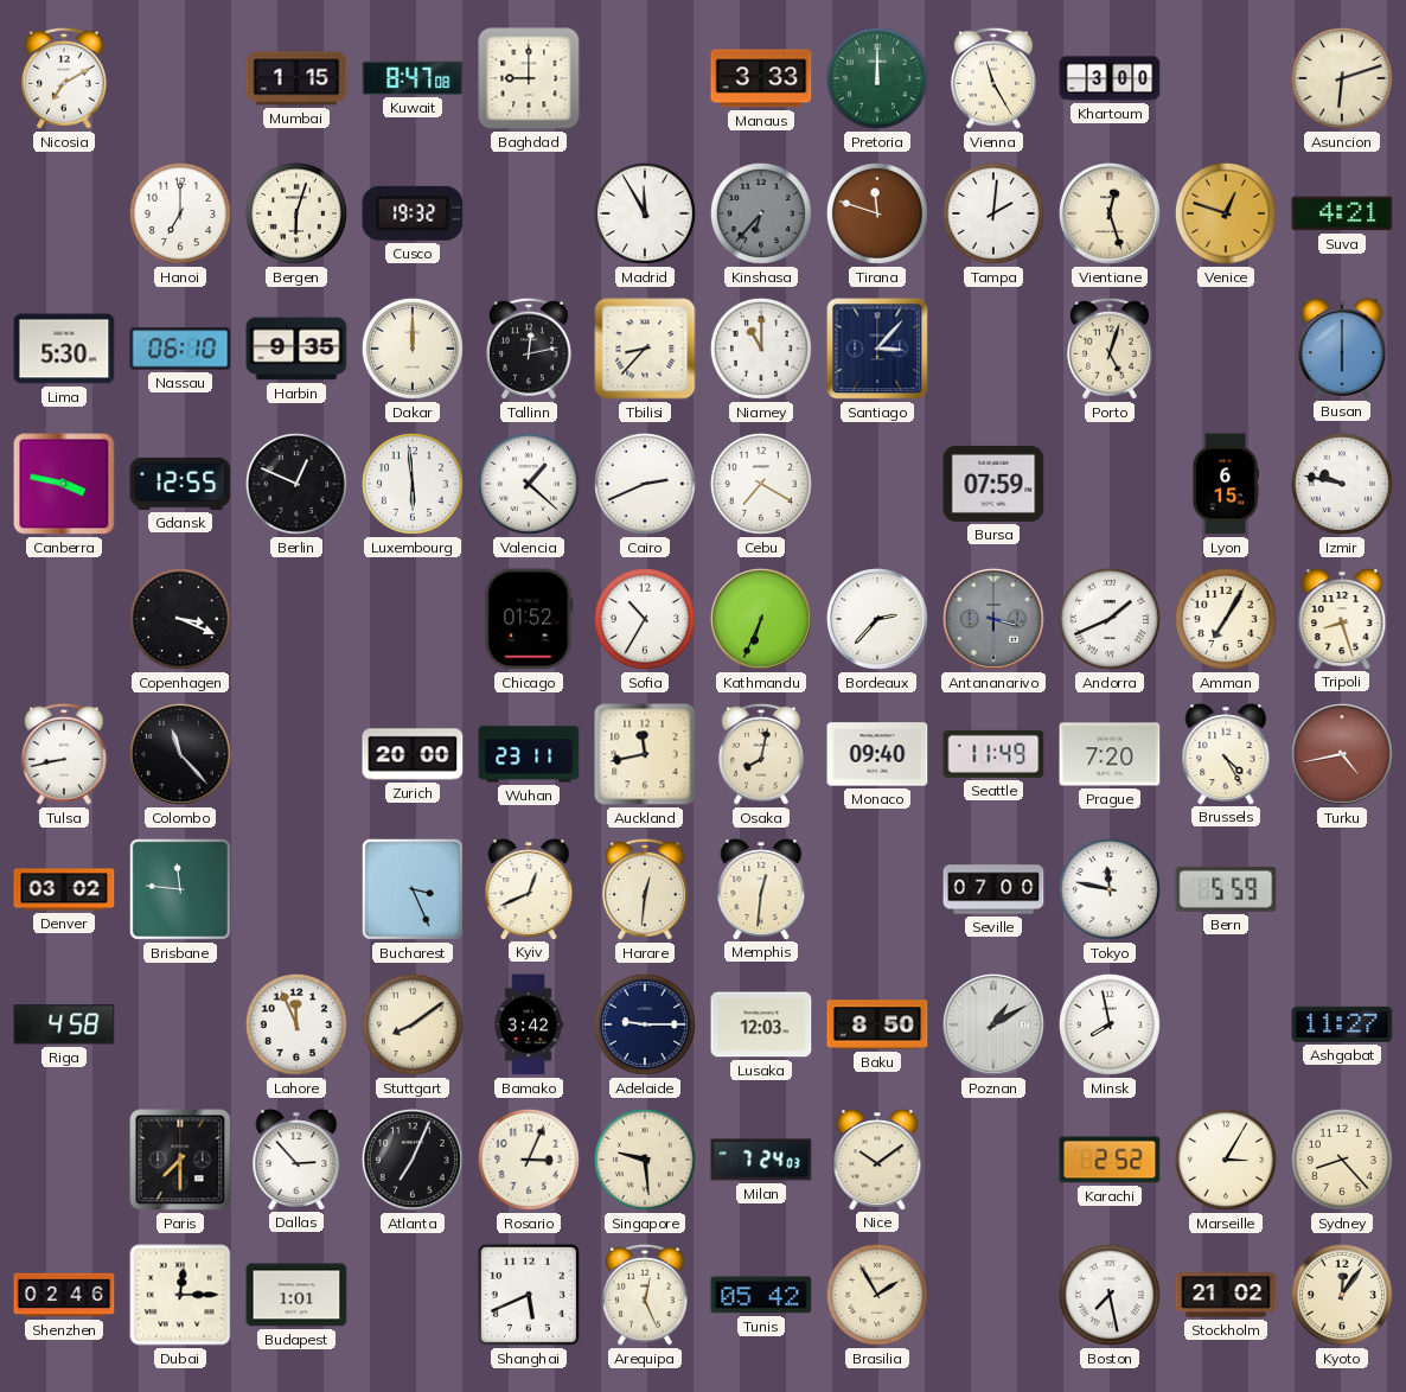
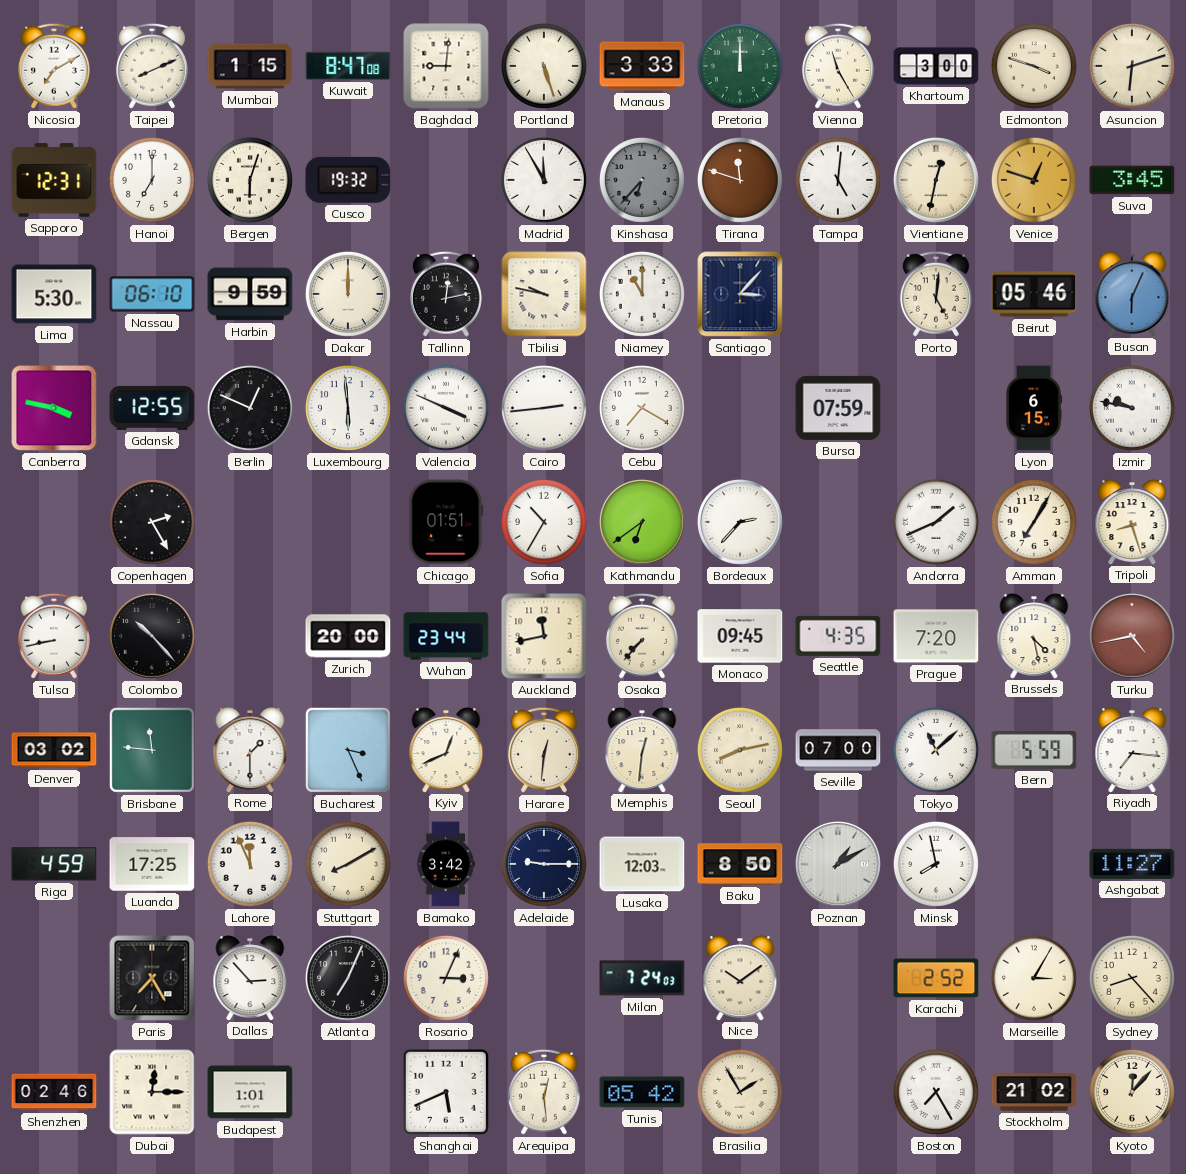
Taipei: none -> 8:11
Baghdad: 9:00 -> 9:01
Portland: none -> 5:27
Edmonton: none -> 3:48
Sapporo: none -> 12:31
Tampa: 2:01 -> 5:01
Vientiane: 12:27 -> 12:32
Suva: 4:21 -> 3:45
Harbin: 9:35 -> 9:59
Tbilisi: 8:37 -> 9:47
Porto: 5:03 -> 5:01
Beirut: none -> 05:46
Busan: 6:00 -> 6:04
Valencia: 1:22 -> 3:49
Cairo: 2:41 -> 2:44
Copenhagen: 3:19 -> 2:25
Chicago: 01:52 -> 01:51
Kathmandu: 6:34 -> 6:39
Antananarivo: 3:30 -> none
Colombo: 11:23 -> 10:23
Wuhan: 23:11 -> 23:44
Osaka: 8:02 -> 7:37
Monaco: 09:40 -> 09:45
Seattle: 11:49 -> 4:35
Brussels: 4:25 -> 4:28
Rome: none -> 1:30
Seoul: none -> 8:13
Tokyo: 11:47 -> 11:08
Riyadh: none -> 7:16
Riga: 4:58 -> 4:59
Luanda: none -> 17:25
Stuttgart: 8:09 -> 8:10
Paris: 7:30 -> 7:25
Singapore: 9:29 -> none
Arequipa: 12:26 -> 12:29
Boston: 7:28 -> 7:25
Kyoto: 12:06 -> 12:07
